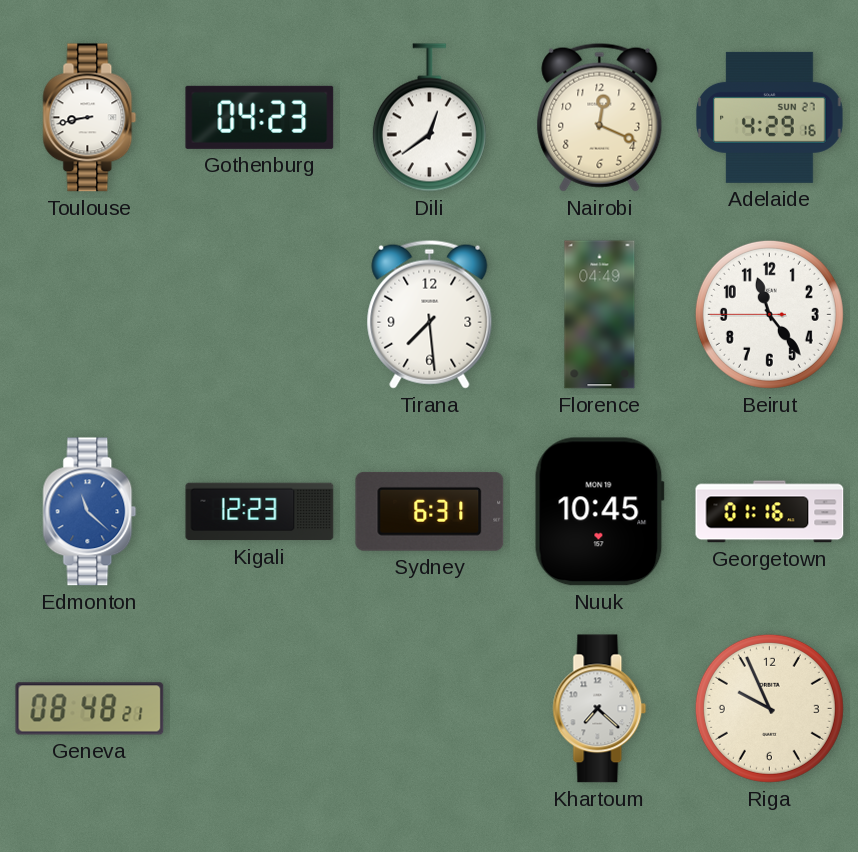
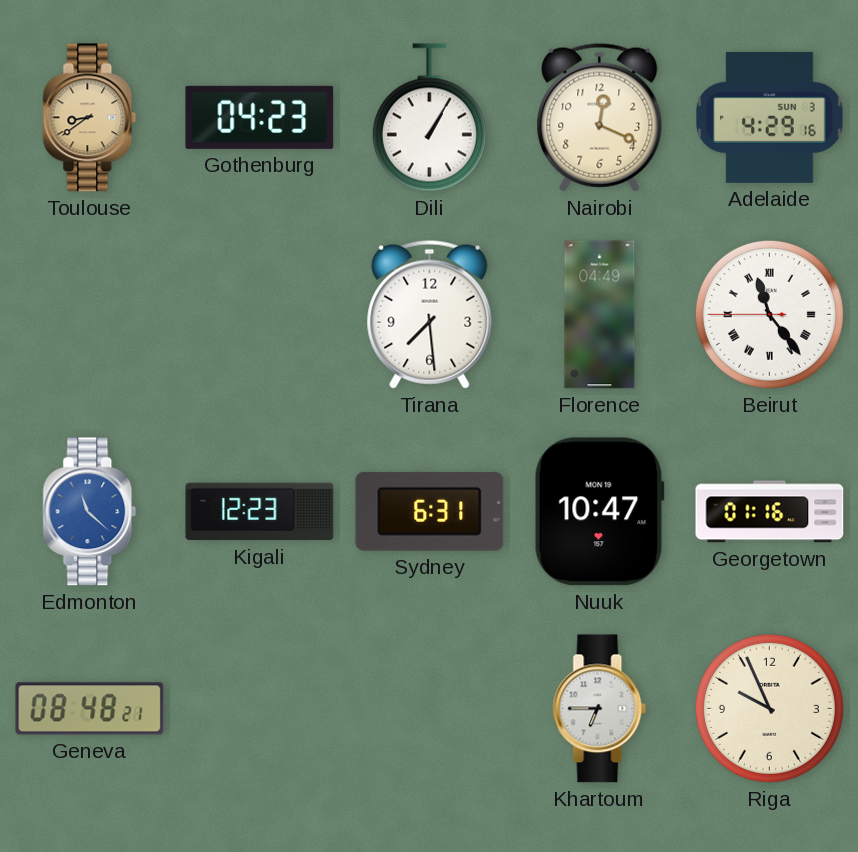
Toulouse: 8:43 -> 8:39
Toulouse dial: white -> champagne
Dili: 12:39 -> 1:05
Adelaide date: SUN 27 -> SUN 3
Beirut numerals: Arabic -> Roman
Nuuk: 10:45 -> 10:47
Khartoum: 7:22 -> 6:45
